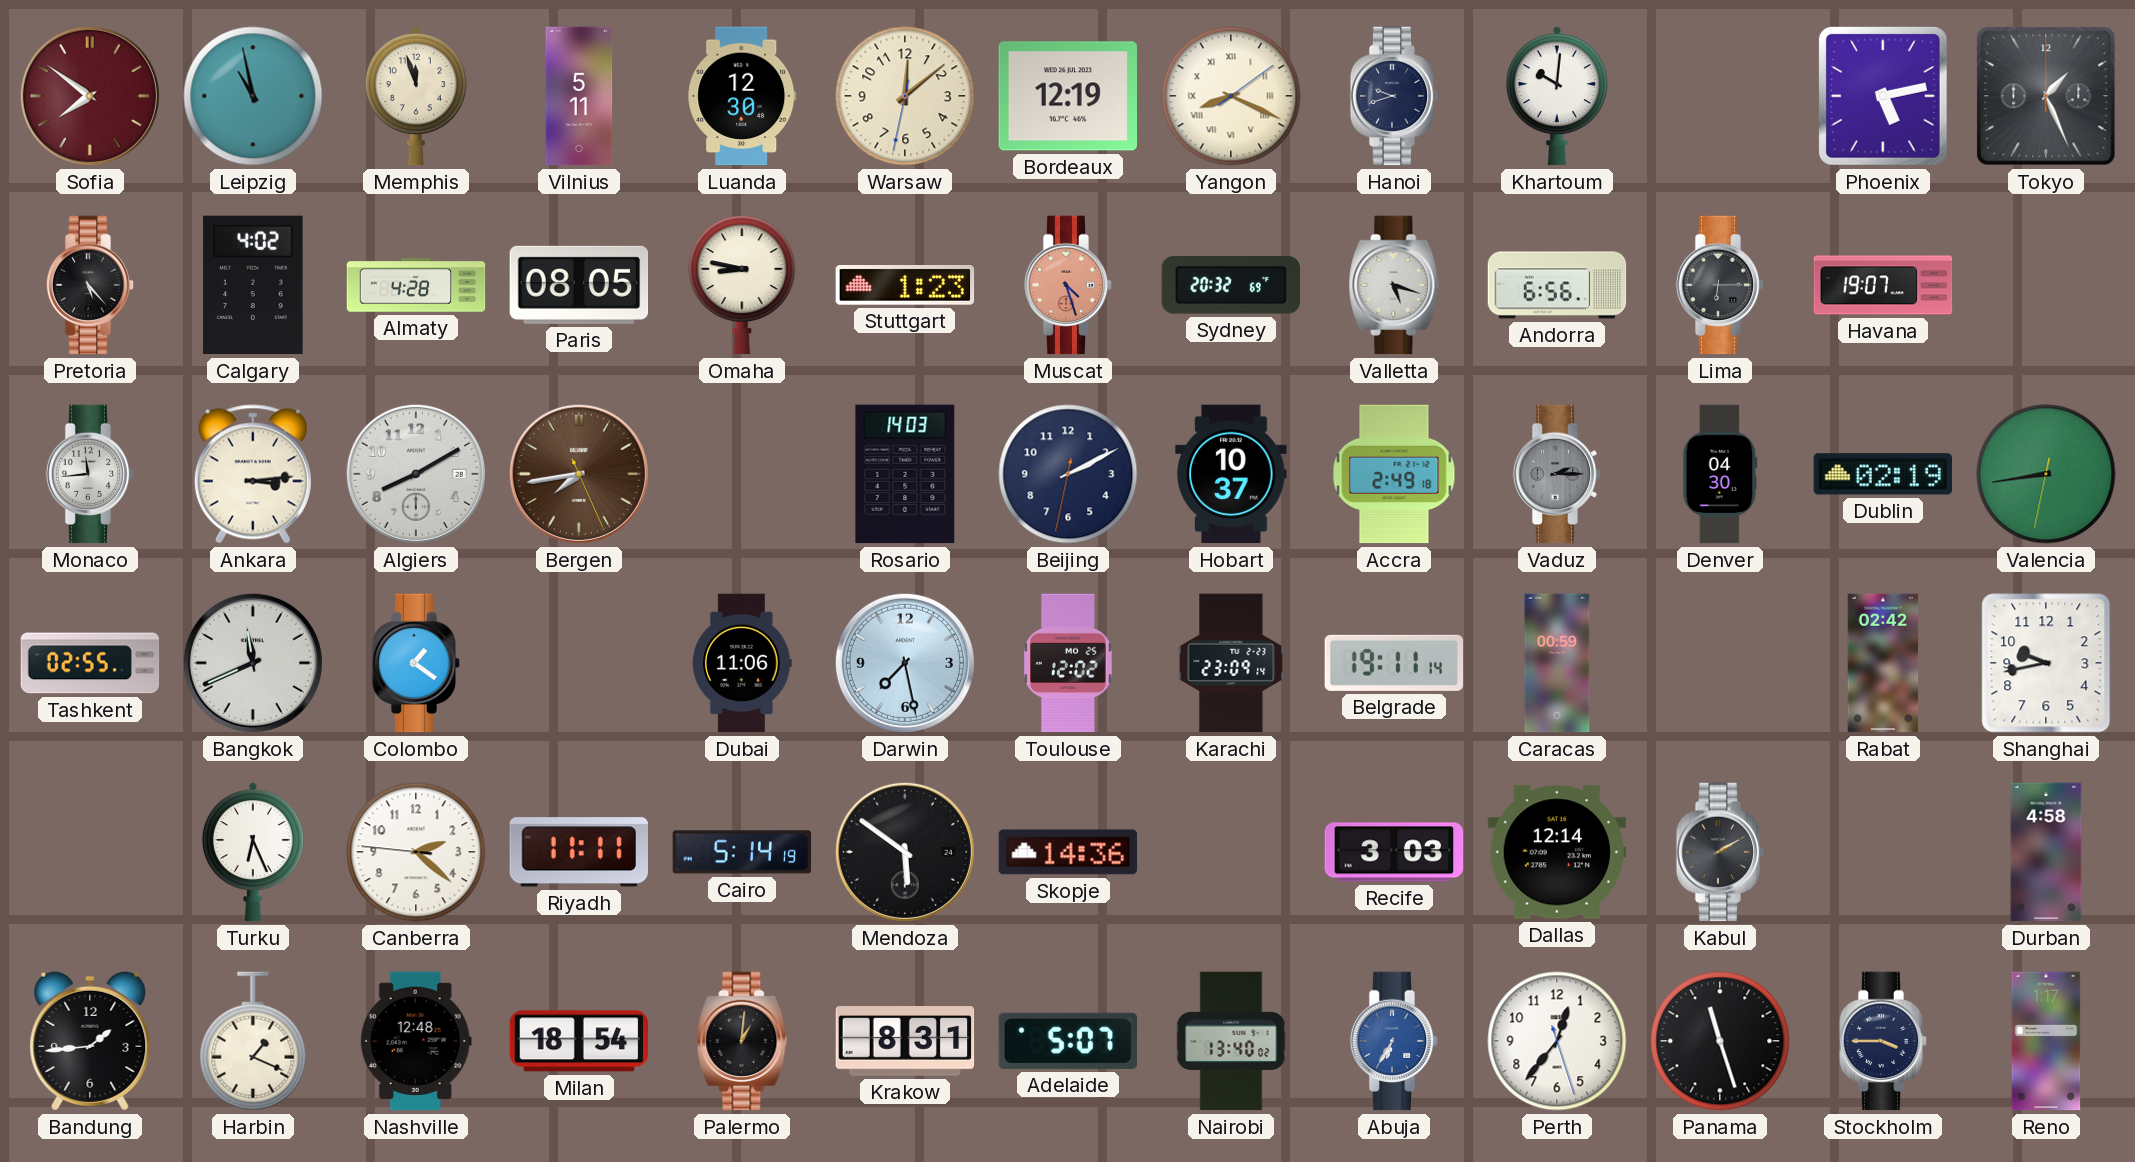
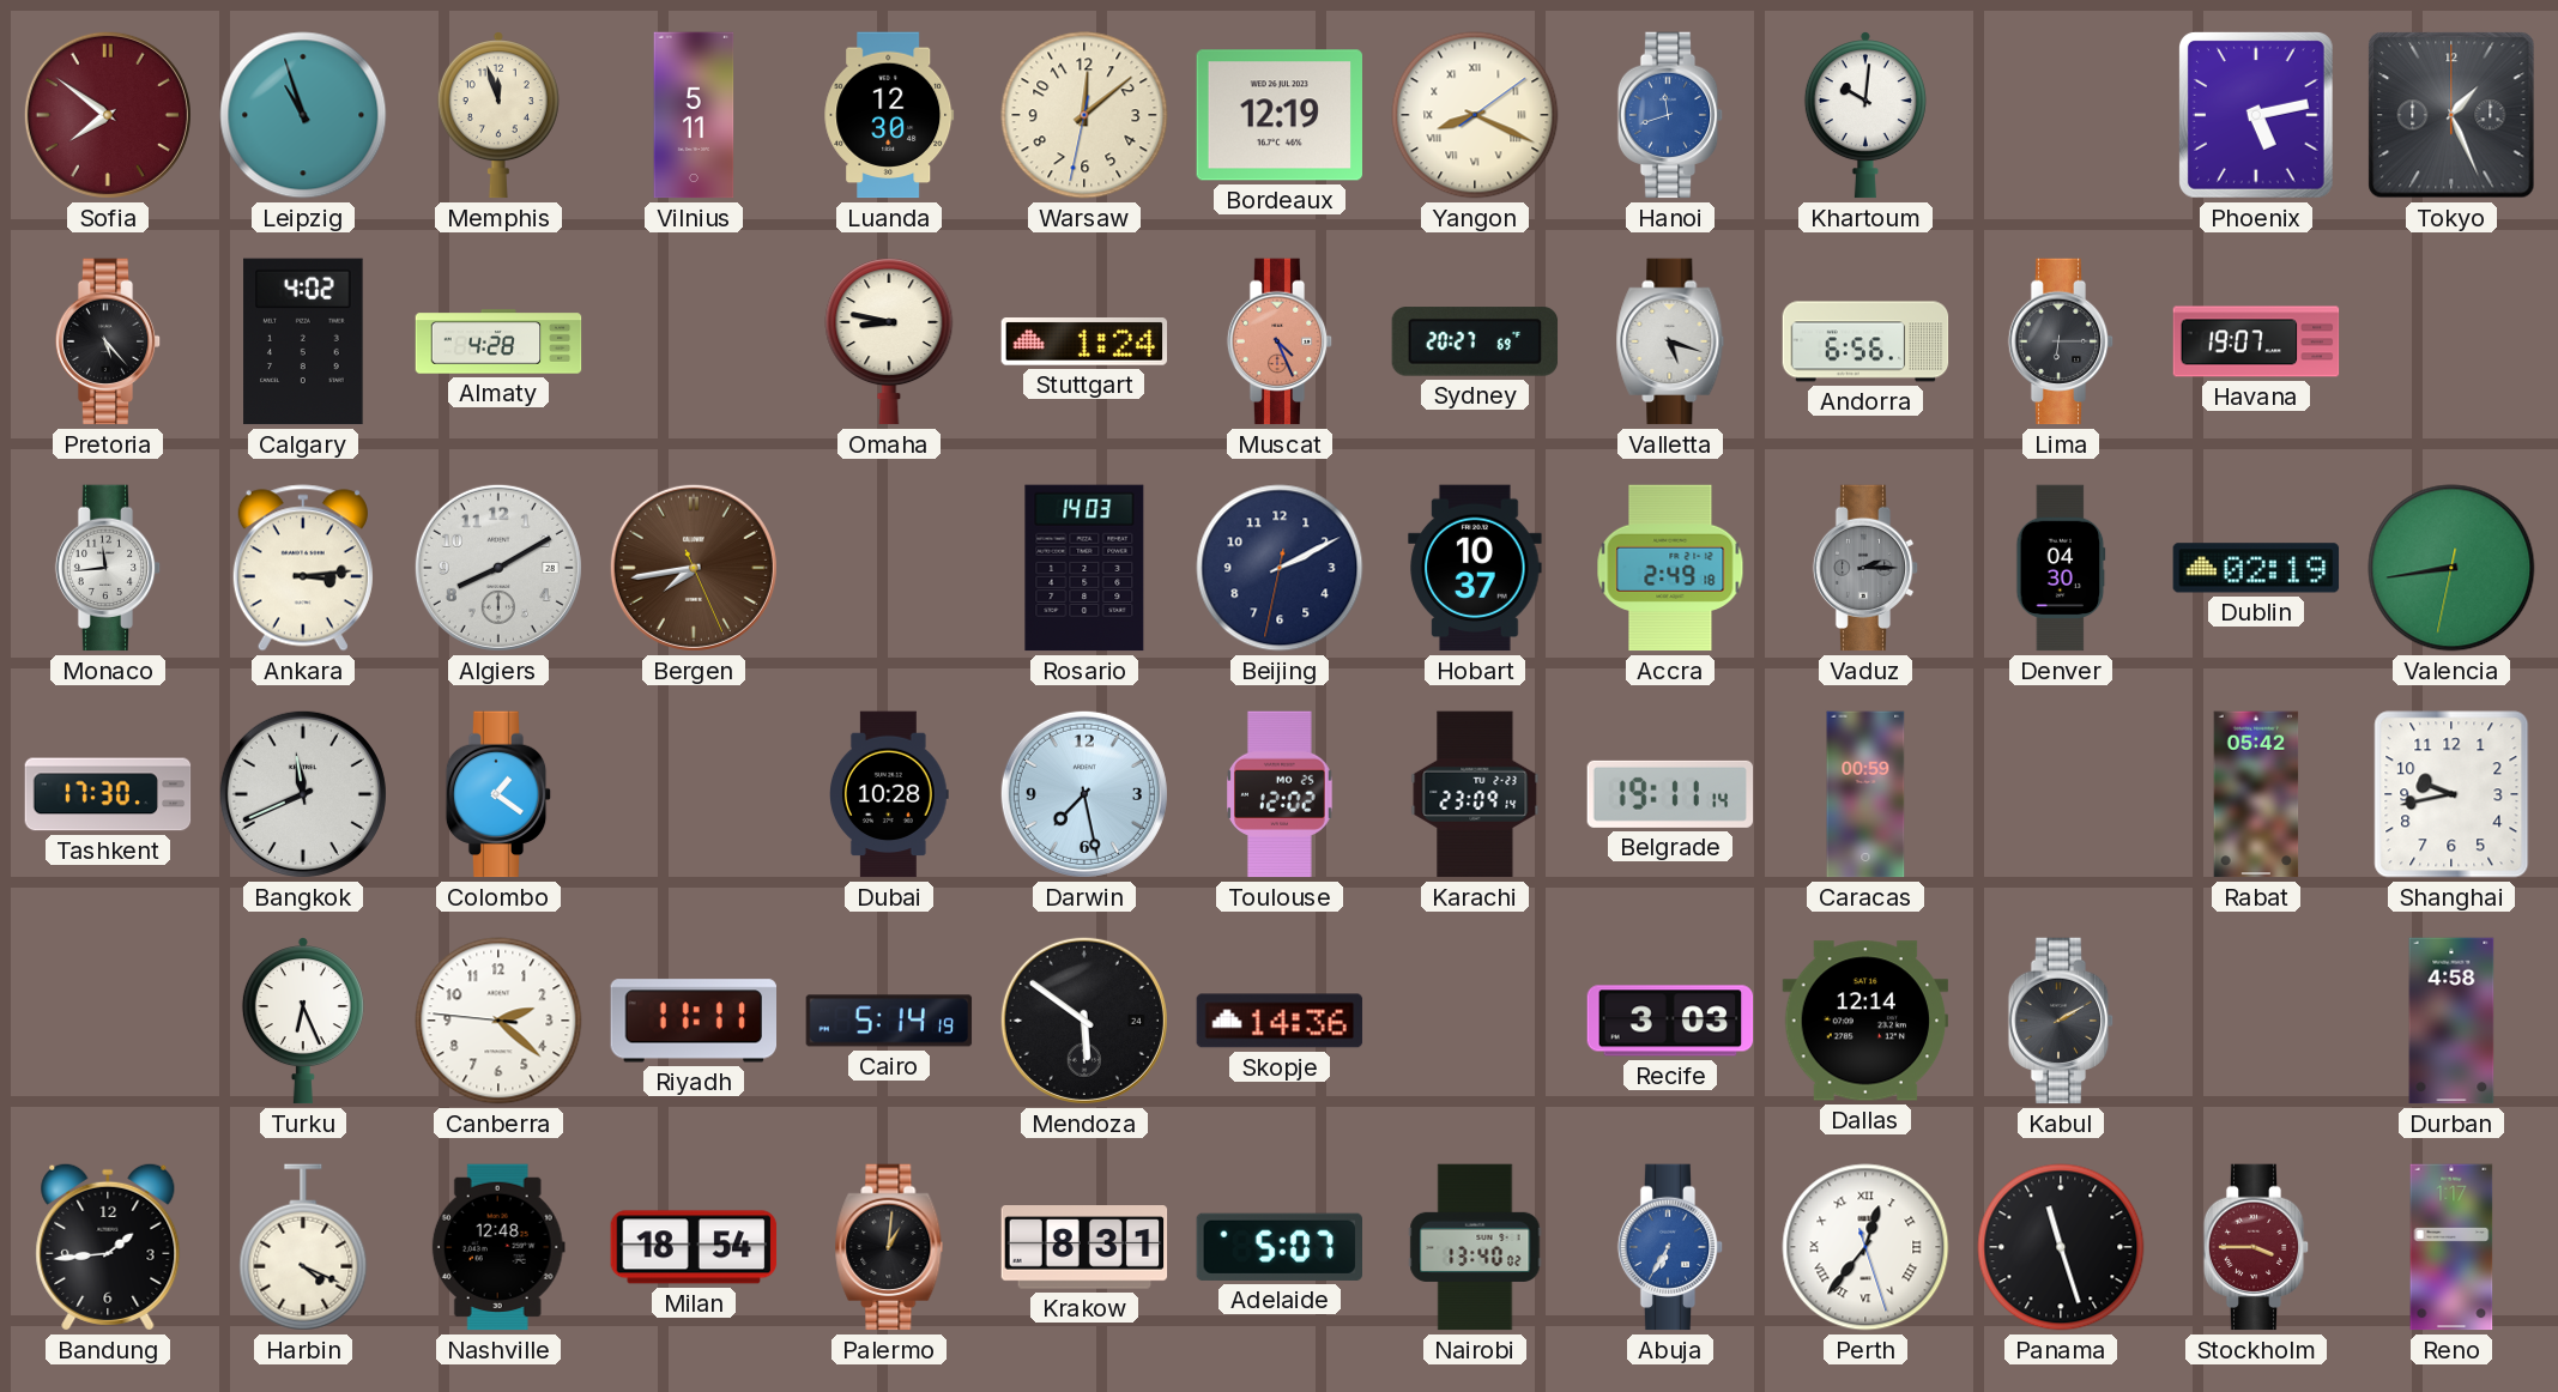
Leipzig: 10:58 -> 10:57
Hanoi: 9:42 -> 11:42
Hanoi dial: navy -> blue
Paris: 08:05 -> none
Stuttgart: 1:23 -> 1:24
Muscat: 4:27 -> 4:26
Sydney: 20:32 -> 20:27
Tashkent: 02:55 -> 17:30
Dubai: 11:06 -> 10:28
Rabat: 02:42 -> 05:42
Harbin: 1:19 -> 4:19
Perth numerals: Arabic -> Roman
Stockholm dial: navy -> burgundy
